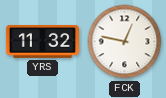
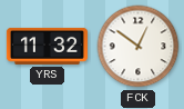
FCK: 12:47 -> 12:51
